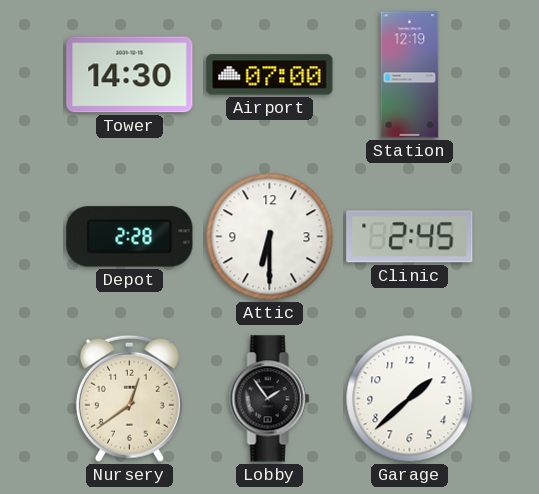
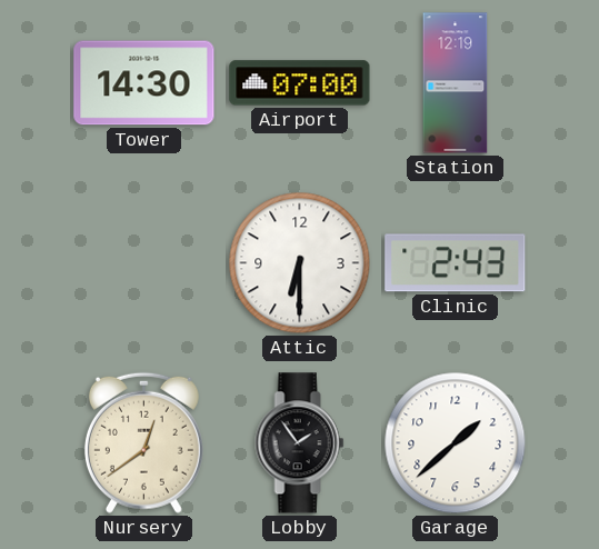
Depot: 2:28 -> none
Clinic: 2:45 -> 2:43
